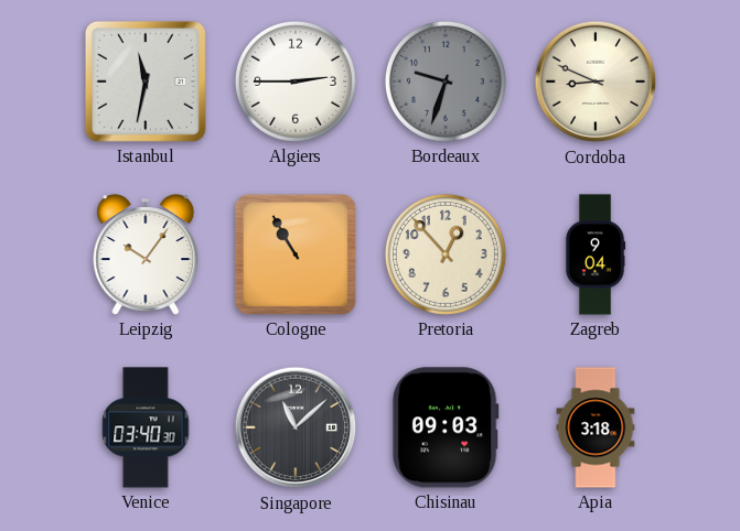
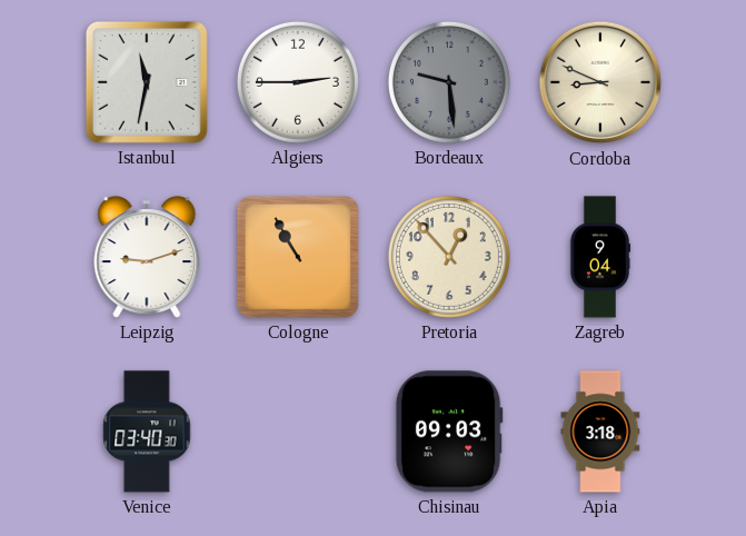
Bordeaux: 9:33 -> 9:29
Leipzig: 10:06 -> 9:12
Singapore: 11:08 -> none
